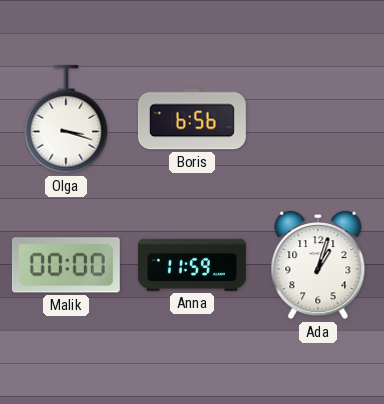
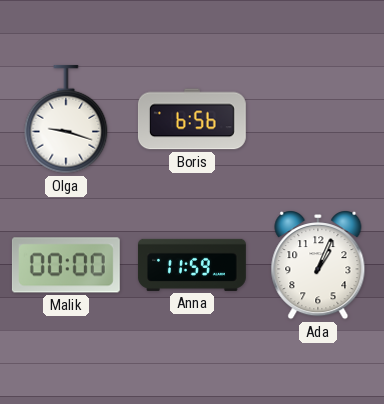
Olga: 3:18 -> 9:18
Ada: 1:03 -> 1:04
